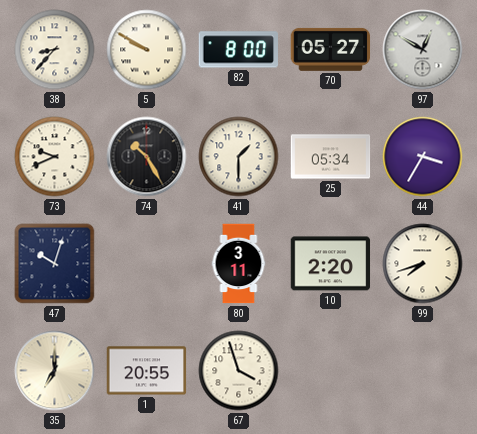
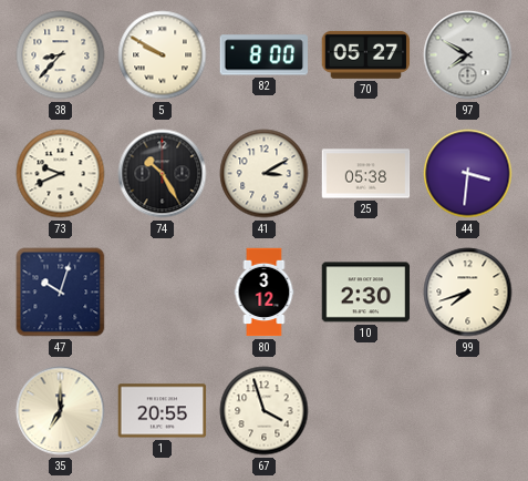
97: 12:50 -> 7:50
41: 1:30 -> 3:10
25: 05:34 -> 05:38
44: 3:35 -> 3:31
80: 3:11 -> 3:12
10: 2:20 -> 2:30
